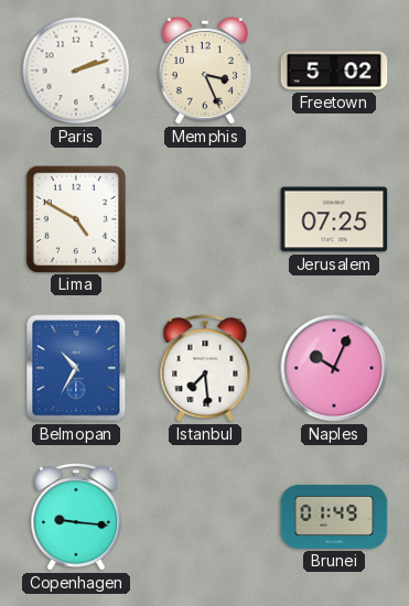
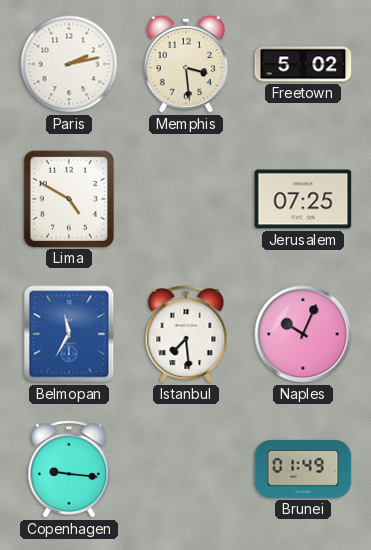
Paris: 2:12 -> 2:13
Memphis: 3:26 -> 3:29
Belmopan: 10:35 -> 11:35
